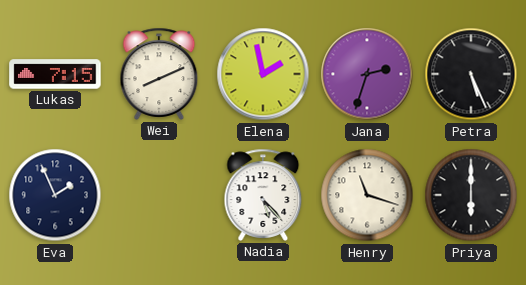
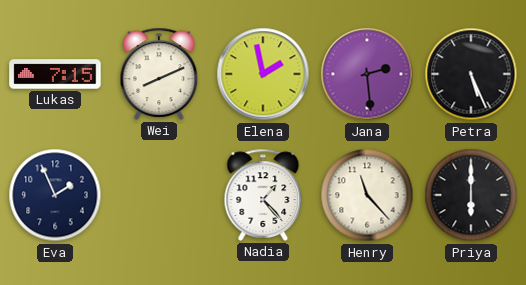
Jana: 2:33 -> 2:29
Nadia: 5:23 -> 1:23
Henry: 11:18 -> 11:23
